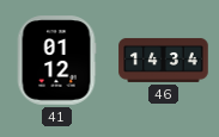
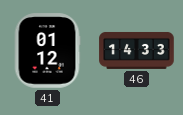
46: 14:34 -> 14:33
